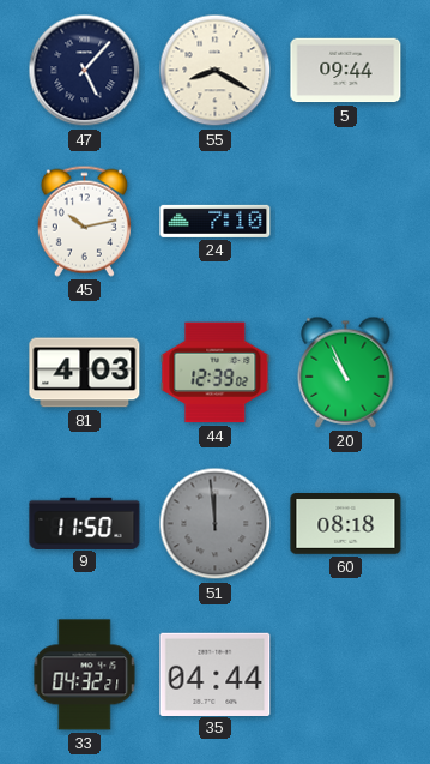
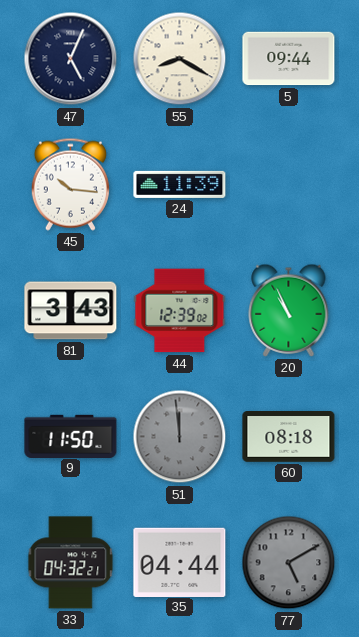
47: 5:07 -> 5:04
45: 10:13 -> 10:16
24: 7:10 -> 11:39
81: 4:03 -> 3:43
77: none -> 5:10
